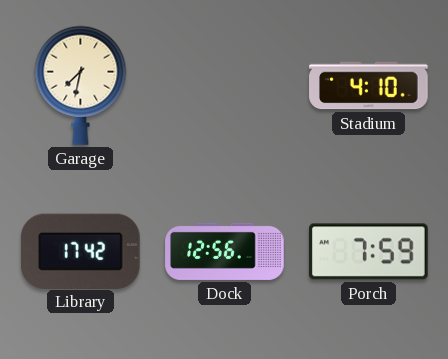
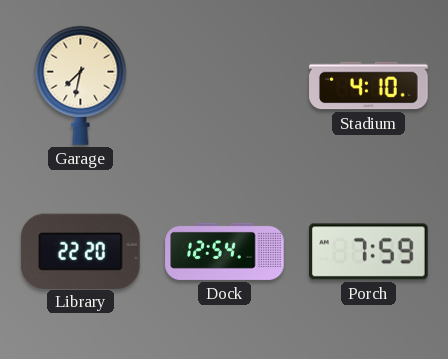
Library: 17:42 -> 22:20
Dock: 12:56 -> 12:54
